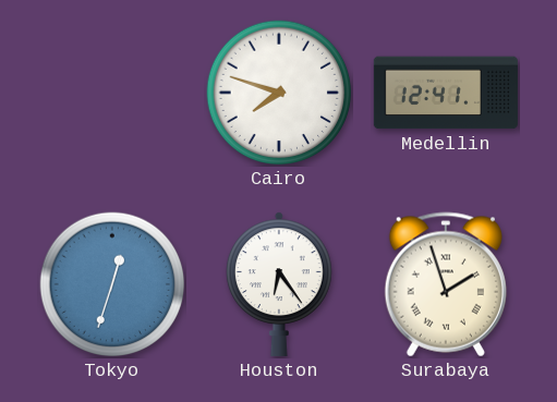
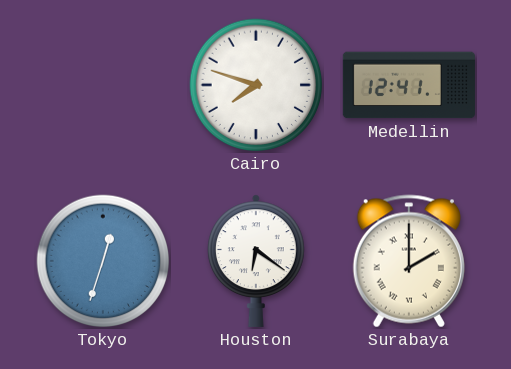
Houston: 6:24 -> 6:21
Surabaya: 1:57 -> 2:00
